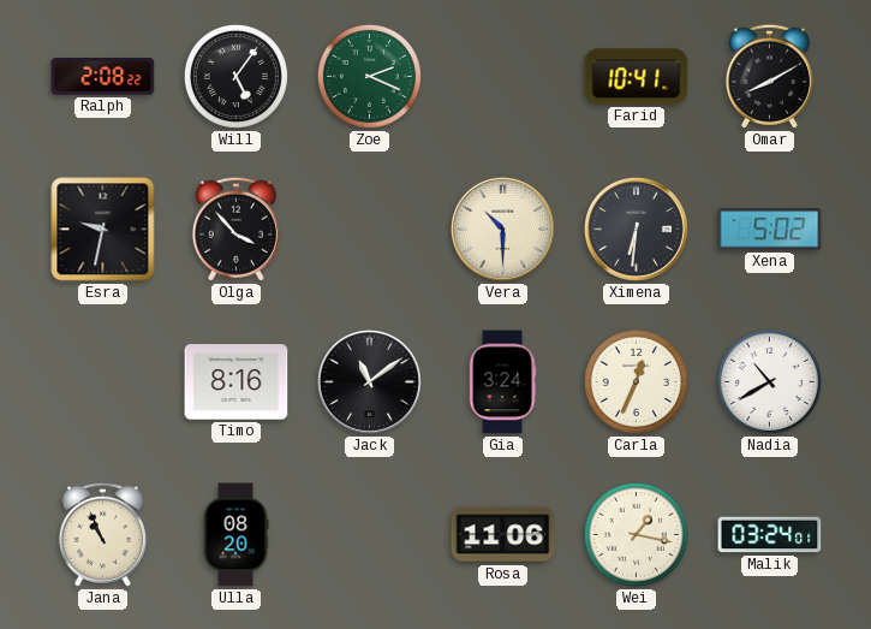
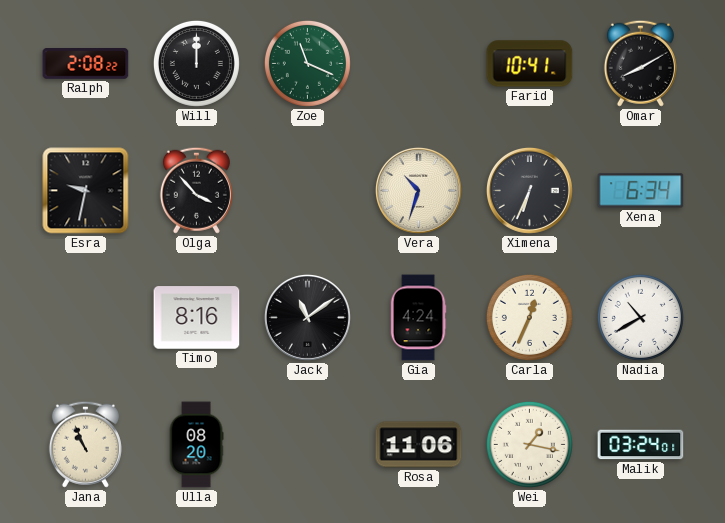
Will: 5:06 -> 12:00
Zoe: 2:19 -> 11:19
Vera: 10:30 -> 10:33
Ximena: 6:31 -> 6:34
Xena: 5:02 -> 6:34
Gia: 3:24 -> 4:24
